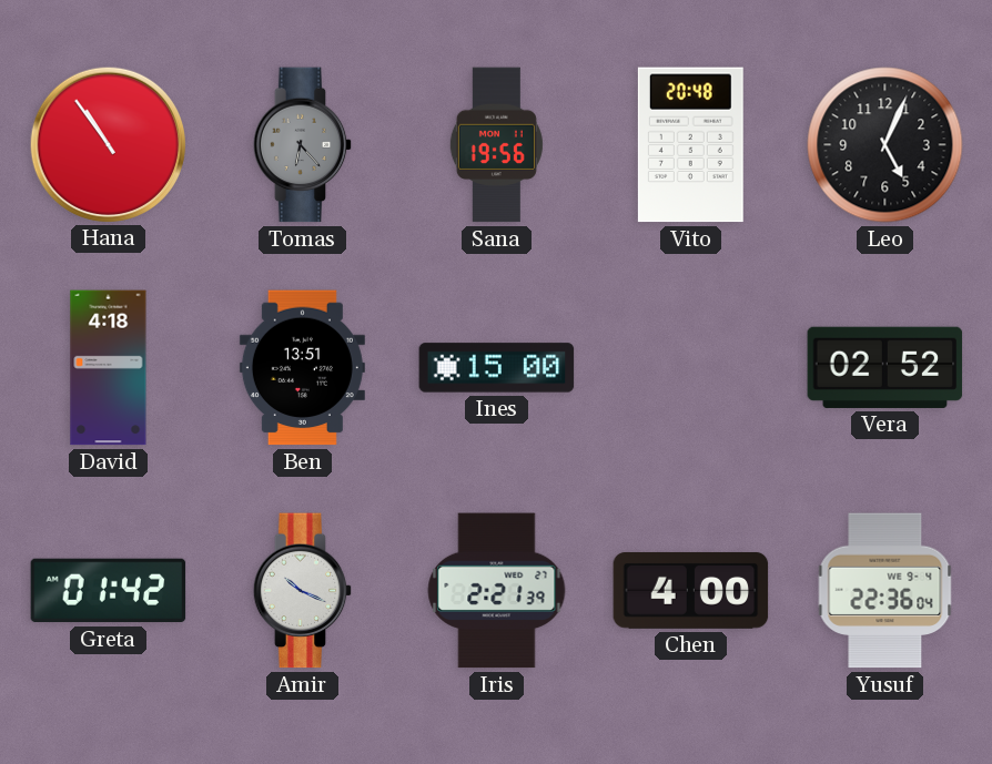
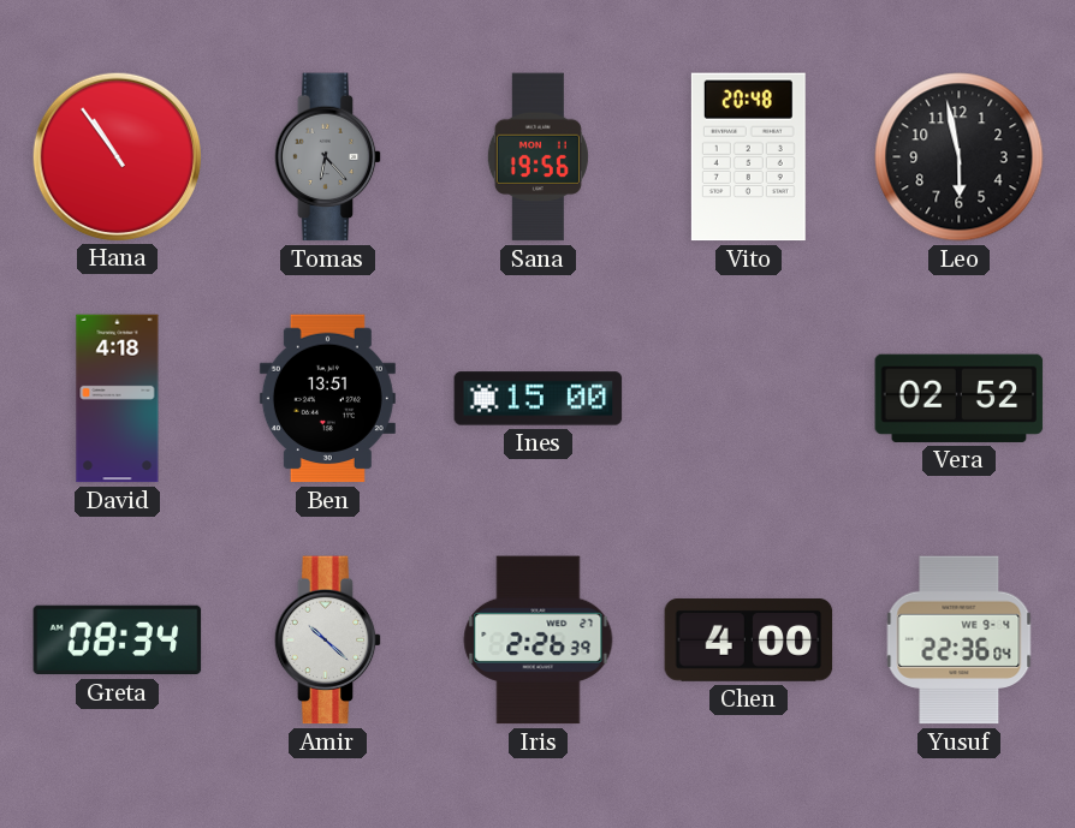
Leo: 5:04 -> 5:58
Greta: 01:42 -> 08:34
Amir: 10:19 -> 10:22
Iris: 2:21 -> 2:26
